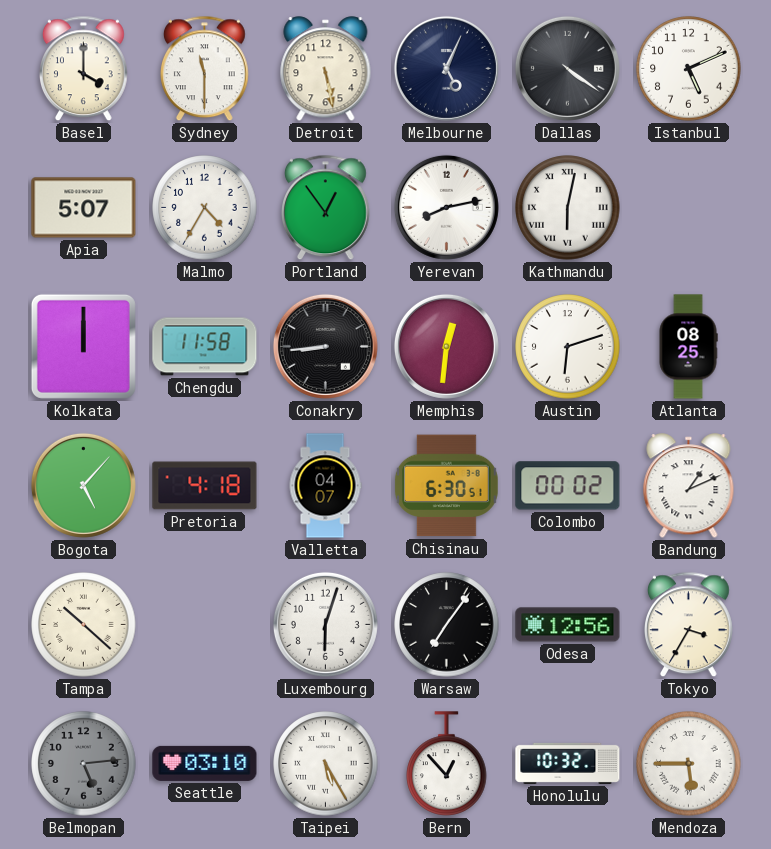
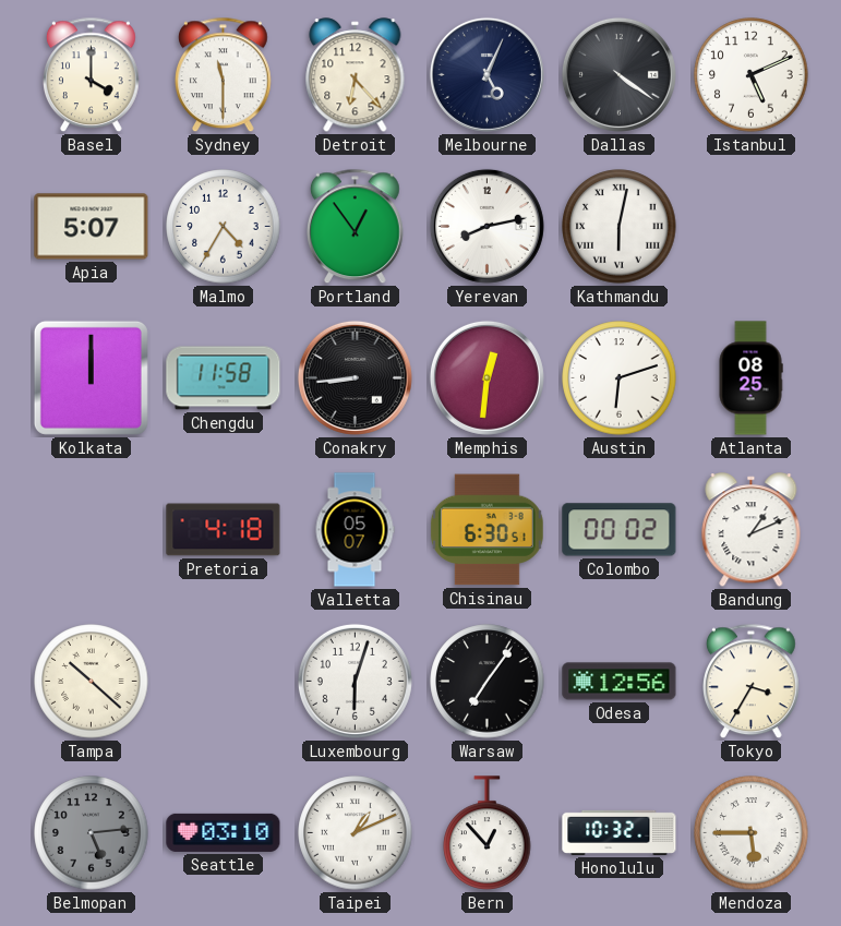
Detroit: 5:28 -> 6:23
Bogota: 5:07 -> none
Valletta: 04:07 -> 05:07
Taipei: 5:25 -> 1:11
